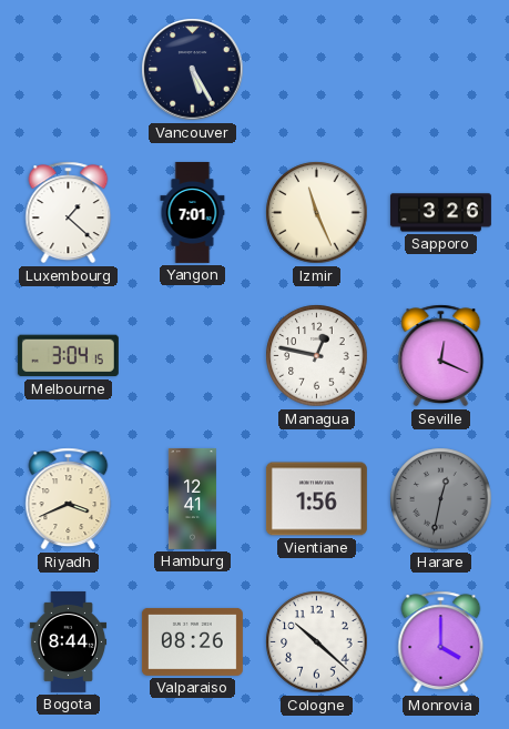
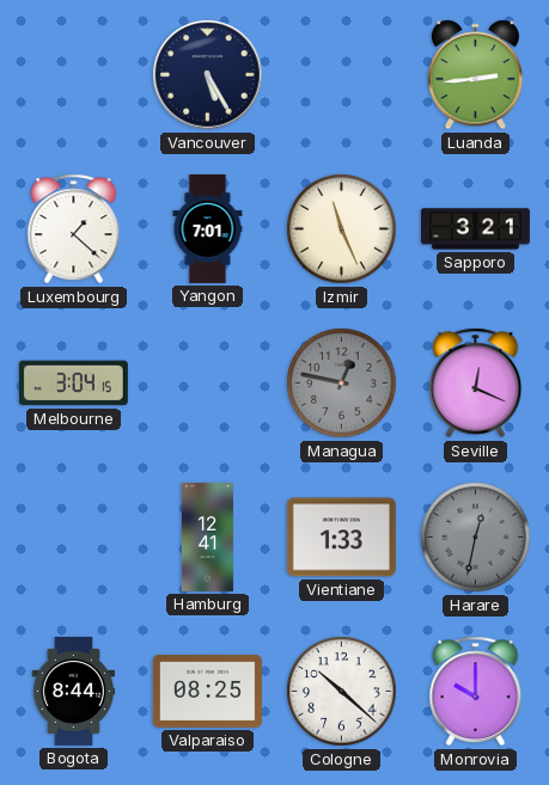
Luanda: none -> 2:44
Sapporo: 3:26 -> 3:21
Managua dial: white -> grey
Riyadh: 3:41 -> none
Vientiane: 1:56 -> 1:33
Valparaiso: 08:26 -> 08:25
Monrovia: 4:00 -> 10:00
